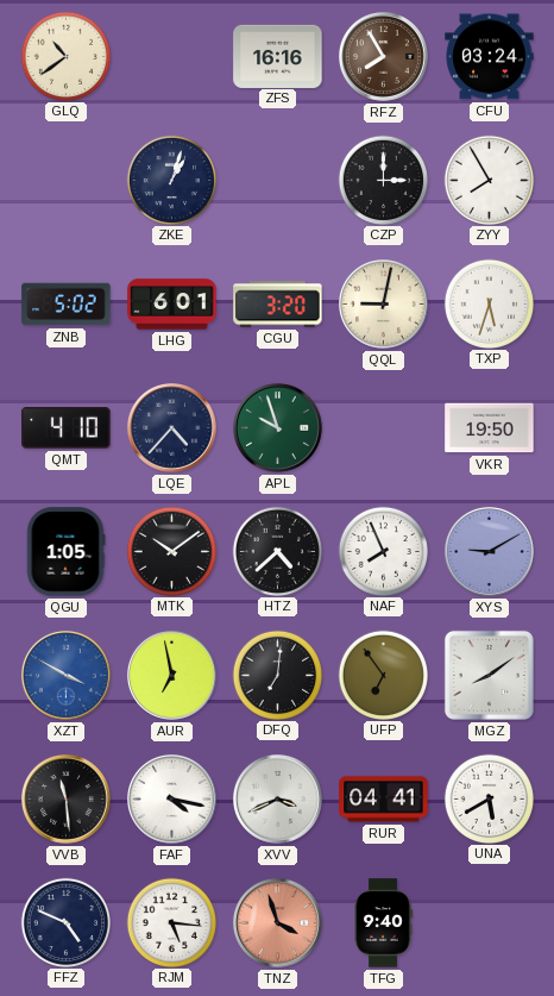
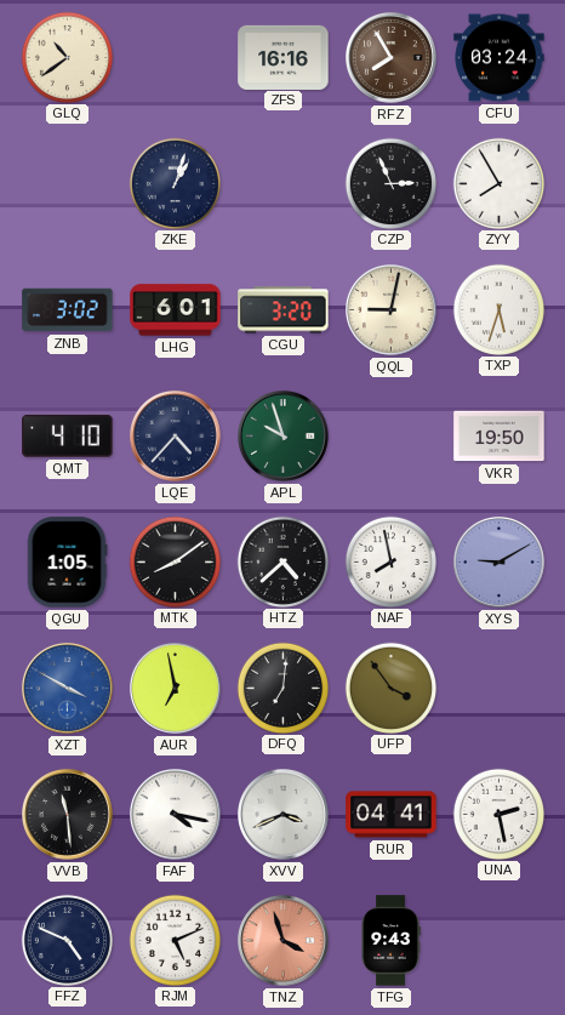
CZP: 3:00 -> 2:56
ZNB: 5:02 -> 3:02
MTK: 10:09 -> 8:09
NAF: 7:56 -> 7:58
UFP: 6:54 -> 3:54
MGZ: 8:09 -> none
UNA: 5:40 -> 2:28
RJM: 5:16 -> 5:11
TFG: 9:40 -> 9:43
